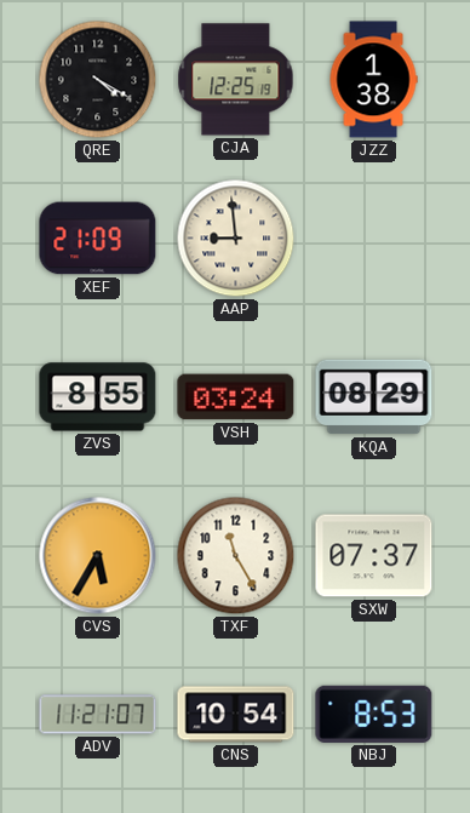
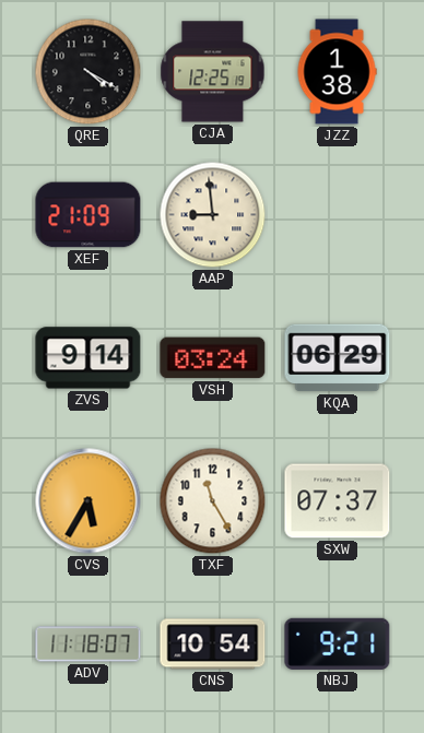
ZVS: 8:55 -> 9:14
KQA: 08:29 -> 06:29
ADV: 11:21 -> 11:18
NBJ: 8:53 -> 9:21
